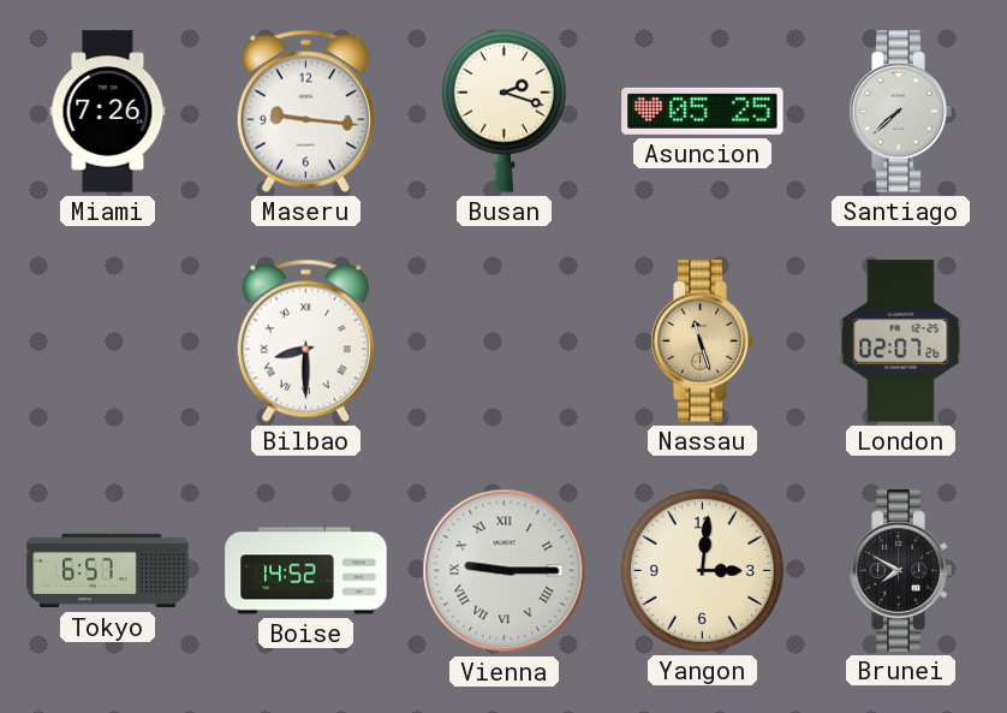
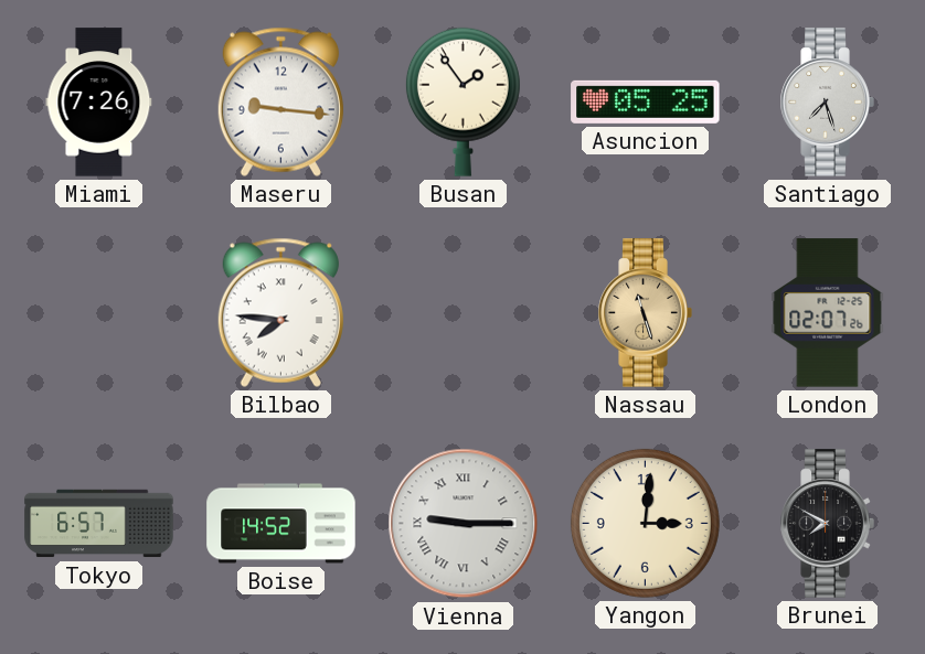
Busan: 2:18 -> 1:54
Santiago: 7:38 -> 7:27
Bilbao: 8:30 -> 7:46
